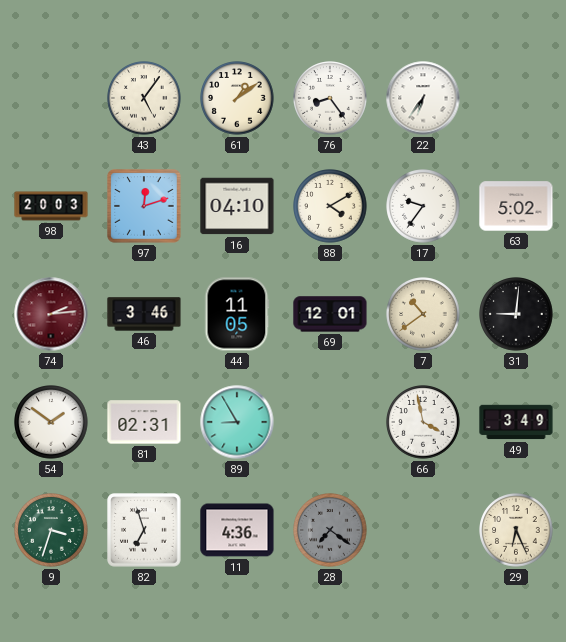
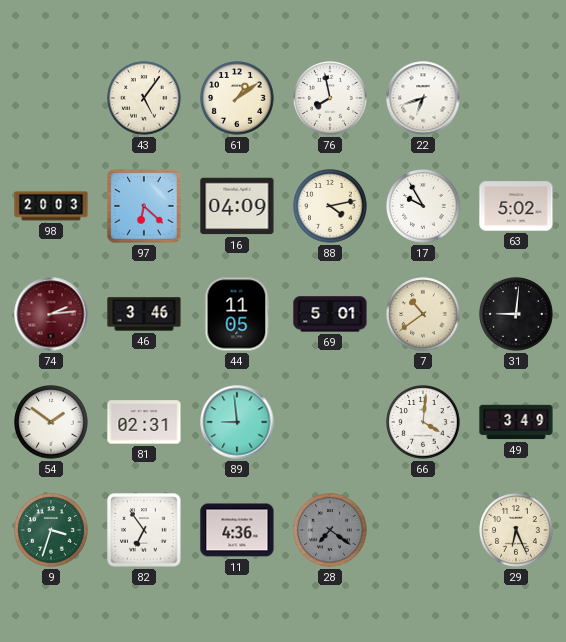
76: 8:24 -> 7:58
22: 6:36 -> 6:42
97: 12:12 -> 6:22
16: 04:10 -> 04:09
88: 4:10 -> 4:13
17: 9:36 -> 9:55
69: 12:01 -> 5:01
89: 8:55 -> 8:59
66: 3:58 -> 4:01
82: 6:57 -> 6:54
